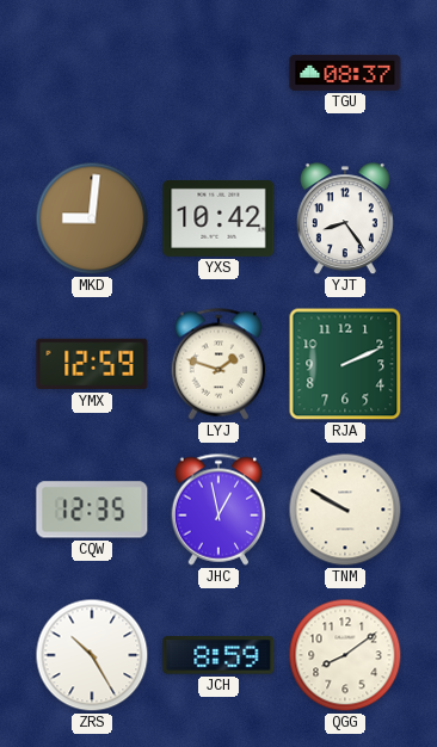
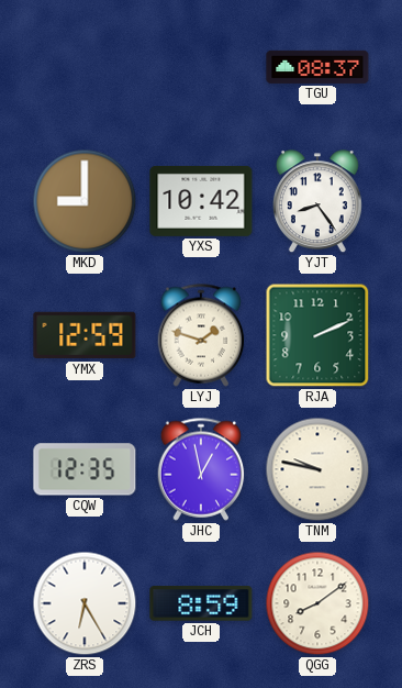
MKD: 9:01 -> 9:00
TNM: 9:50 -> 9:47
ZRS: 10:25 -> 6:25
